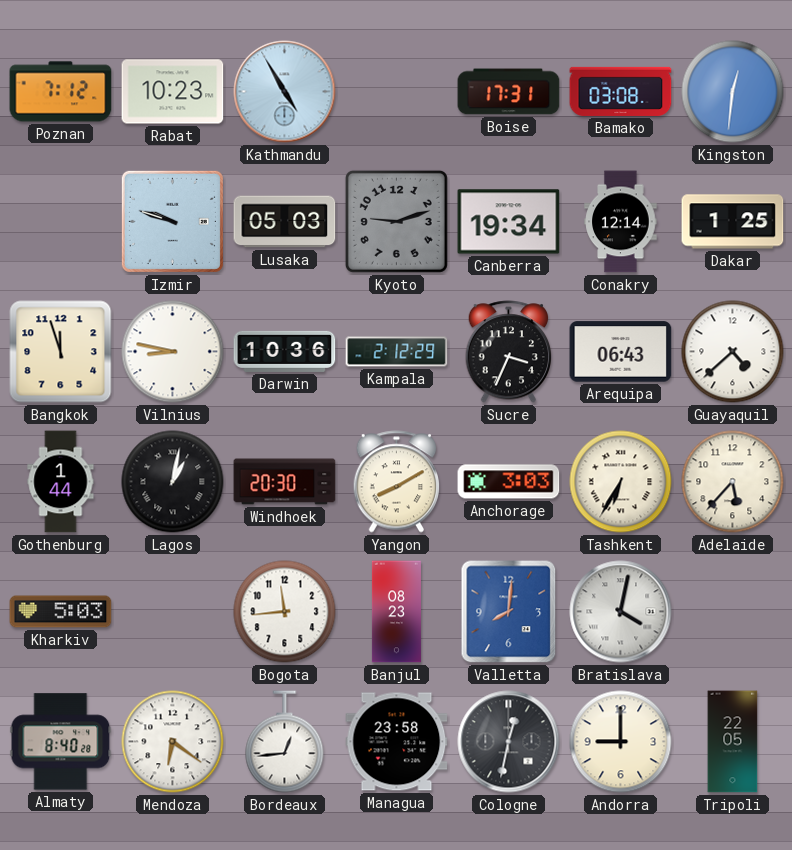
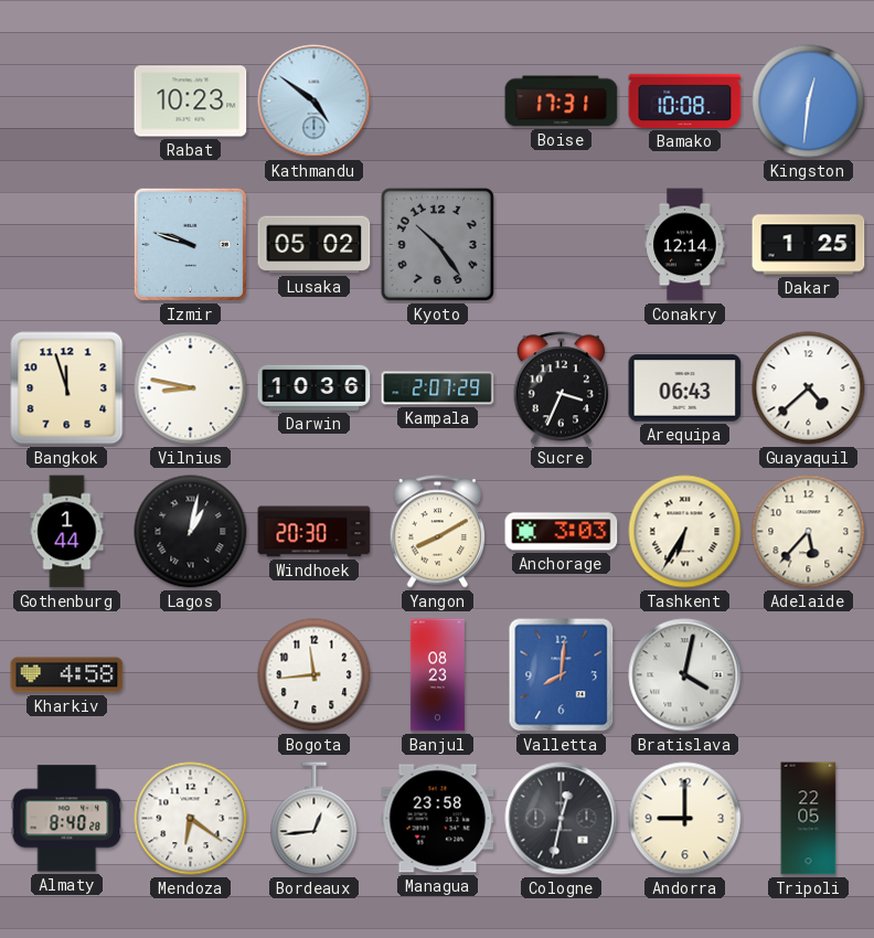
Poznan: 7:12 -> none
Kathmandu: 4:55 -> 4:51
Bamako: 03:08 -> 10:08
Lusaka: 05:03 -> 05:02
Kyoto: 9:12 -> 10:24
Canberra: 19:34 -> none
Kampala: 2:12 -> 2:07
Kharkiv: 5:03 -> 4:58
